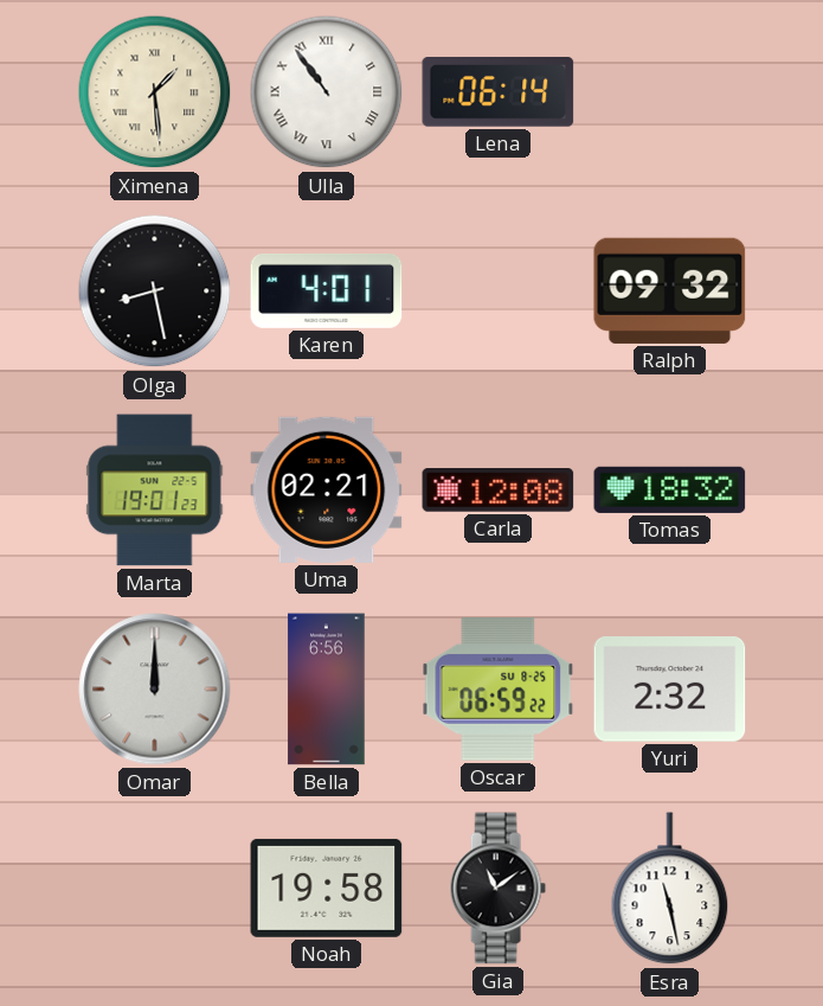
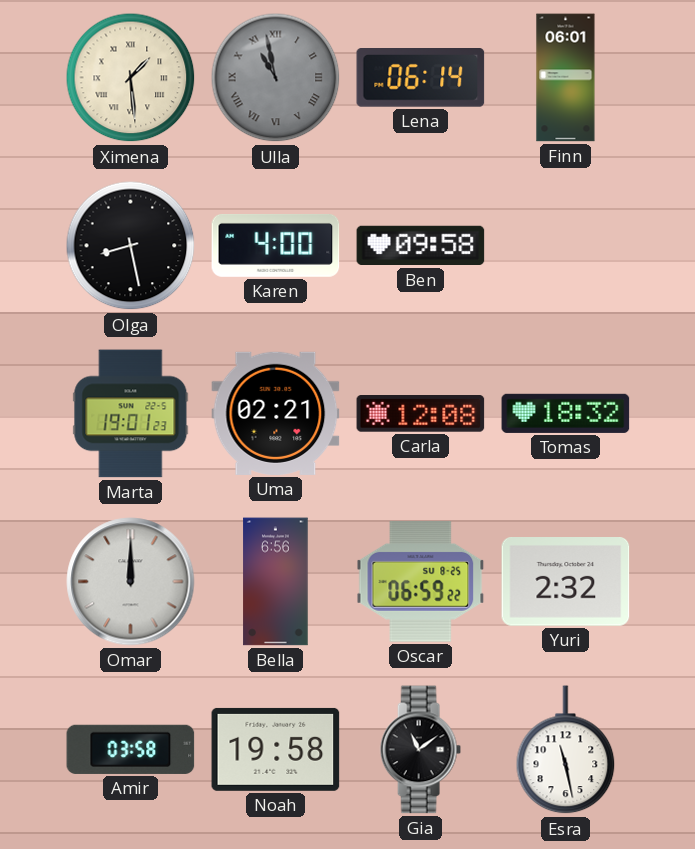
Ulla: 10:54 -> 10:58
Ulla dial: white -> grey
Finn: none -> 06:01
Karen: 4:01 -> 4:00
Ben: none -> 09:58
Ralph: 09:32 -> none
Amir: none -> 03:58
